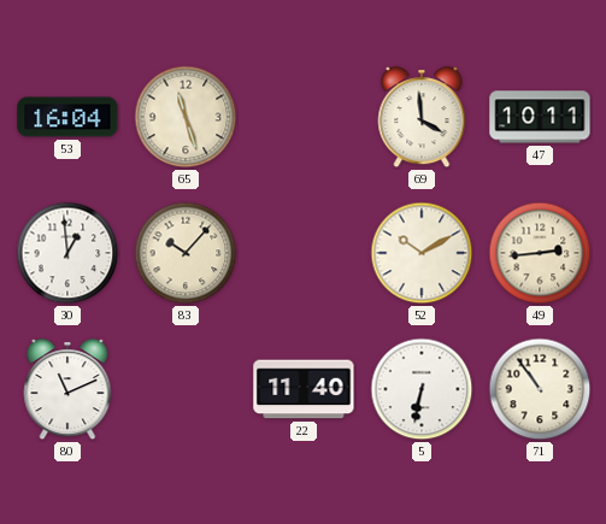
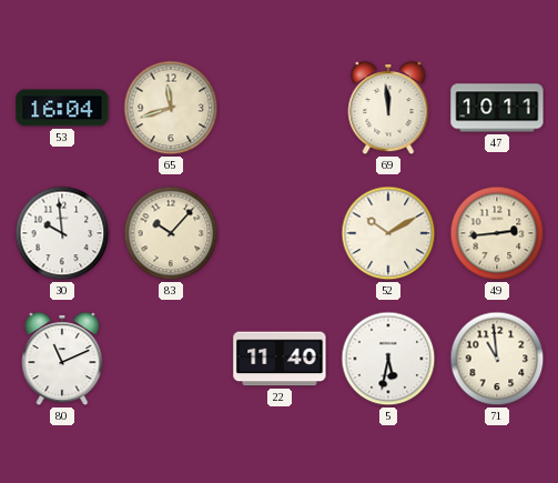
65: 11:27 -> 11:42
69: 3:59 -> 11:59
30: 12:59 -> 9:59
5: 6:32 -> 5:32
71: 10:54 -> 10:59
